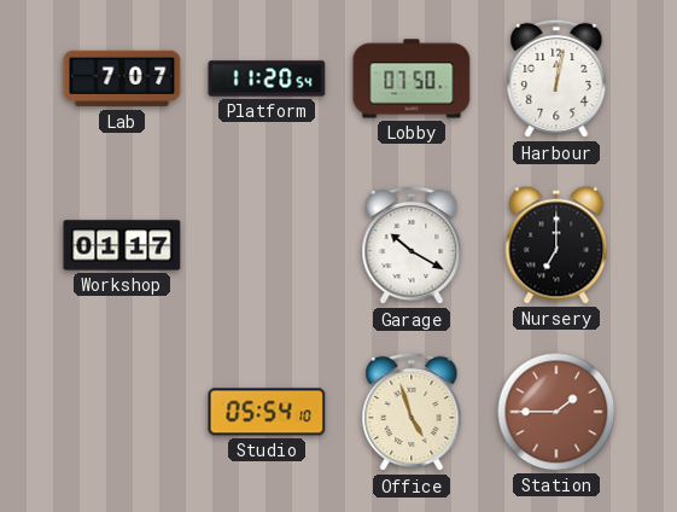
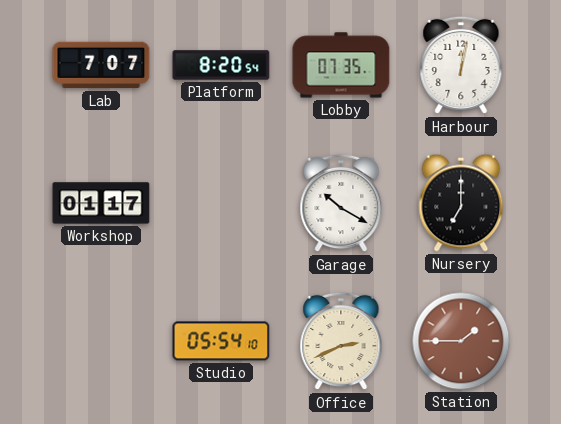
Platform: 11:20 -> 8:20
Lobby: 07:50 -> 07:35
Office: 4:57 -> 2:41
